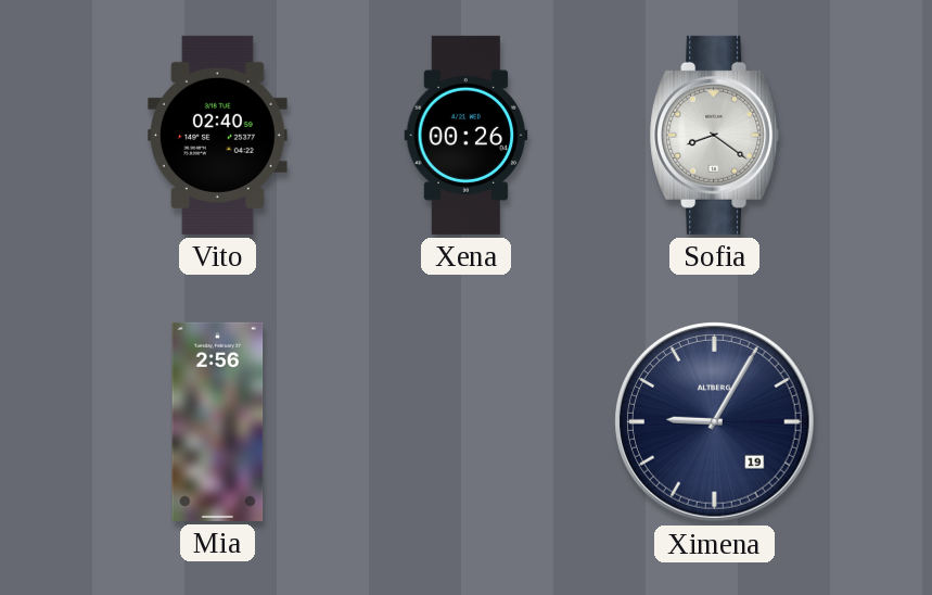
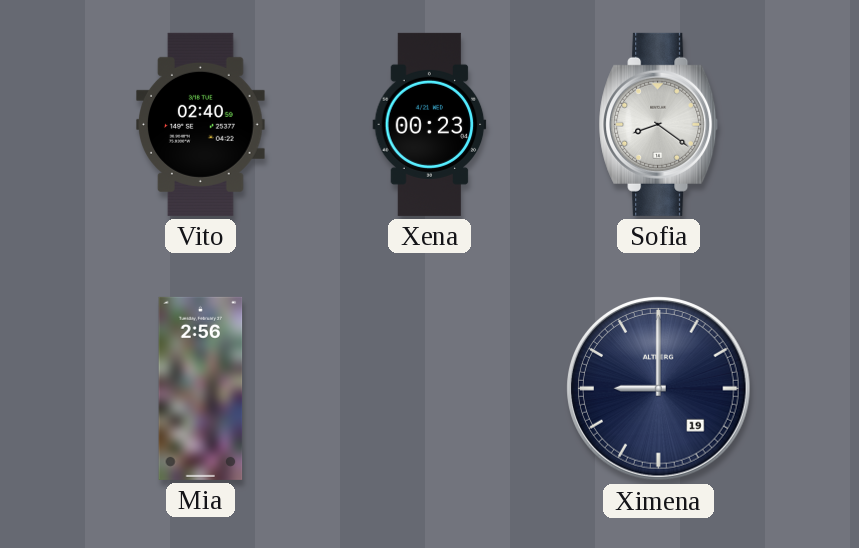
Xena: 00:26 -> 00:23
Ximena: 9:05 -> 9:00
